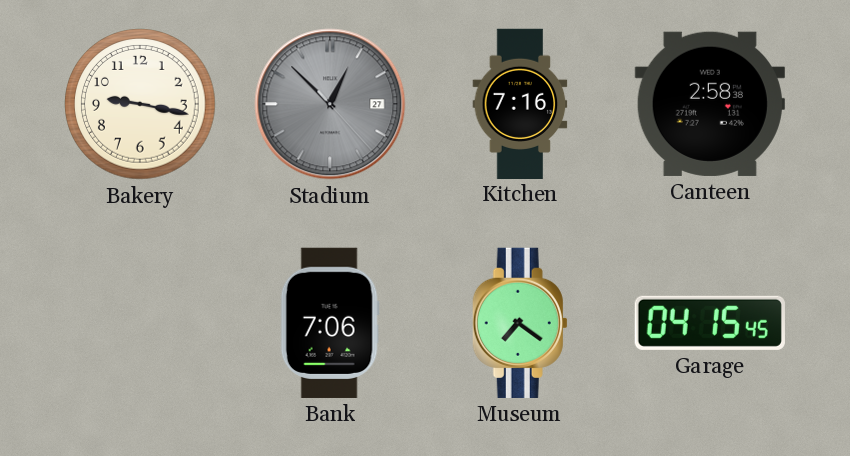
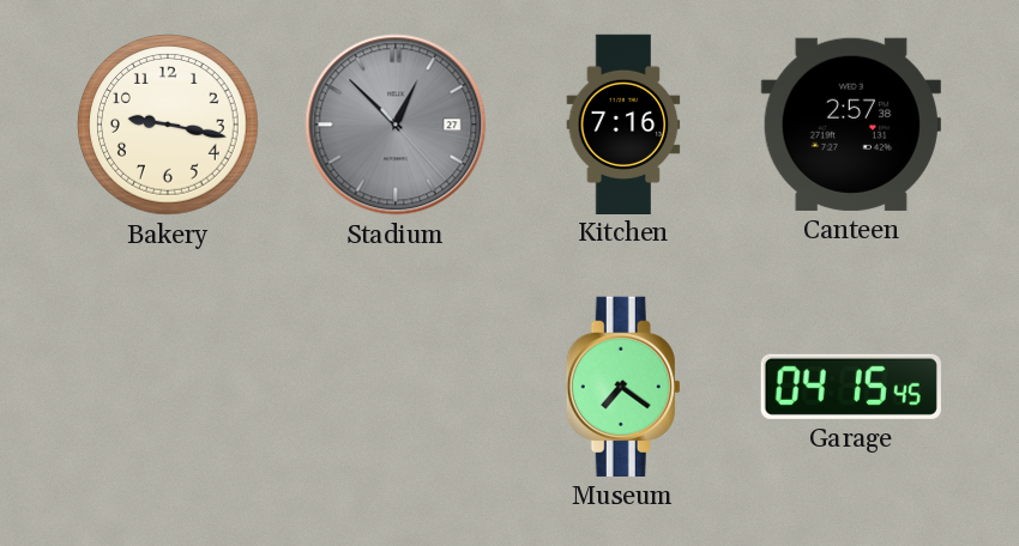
Canteen: 2:58 -> 2:57
Bank: 7:06 -> none
